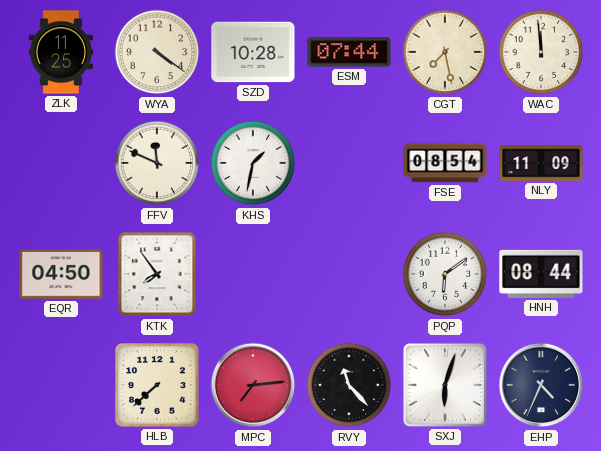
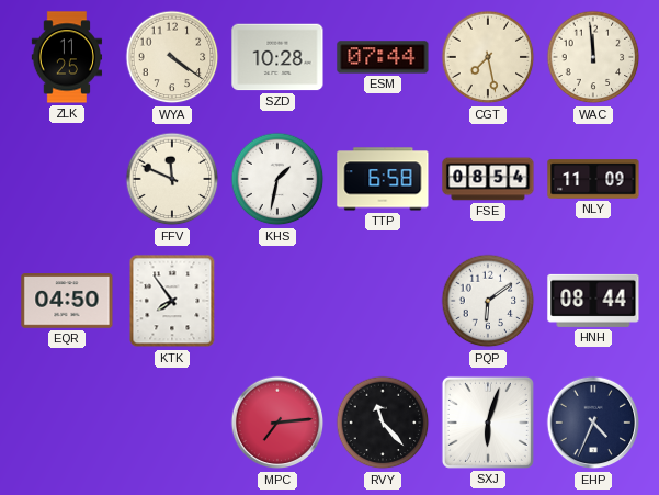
TTP: none -> 6:58
HLB: 7:38 -> none
